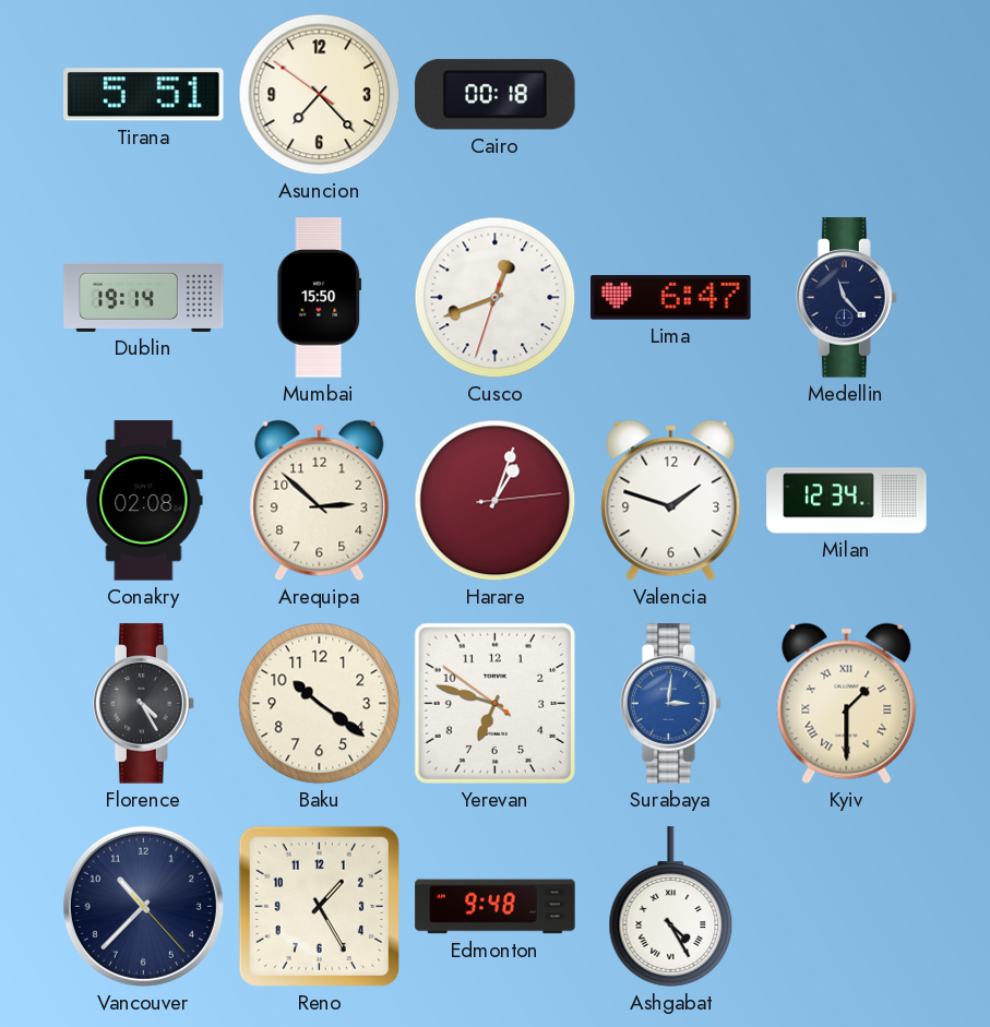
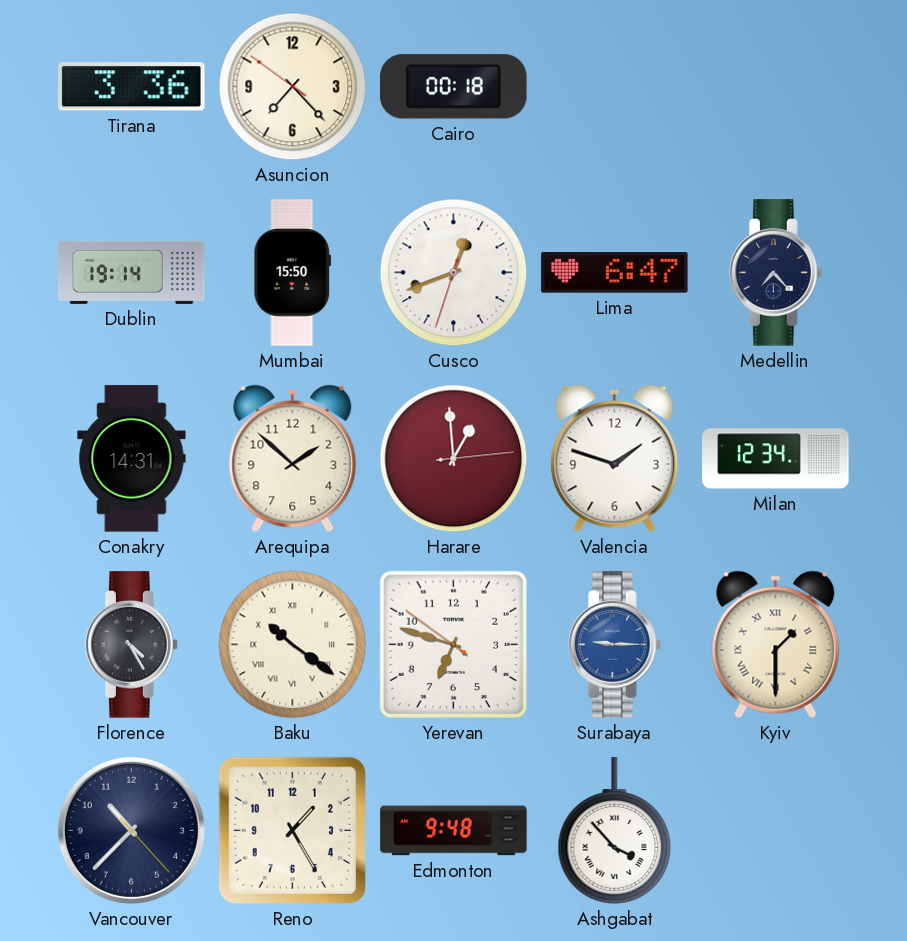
Tirana: 5:51 -> 3:36
Medellin: 11:23 -> 7:23
Conakry: 02:08 -> 14:31
Arequipa: 2:52 -> 1:52
Harare: 1:03 -> 12:59
Baku numerals: Arabic -> Roman
Surabaya: 3:01 -> 9:15
Ashgabat: 4:25 -> 3:53
